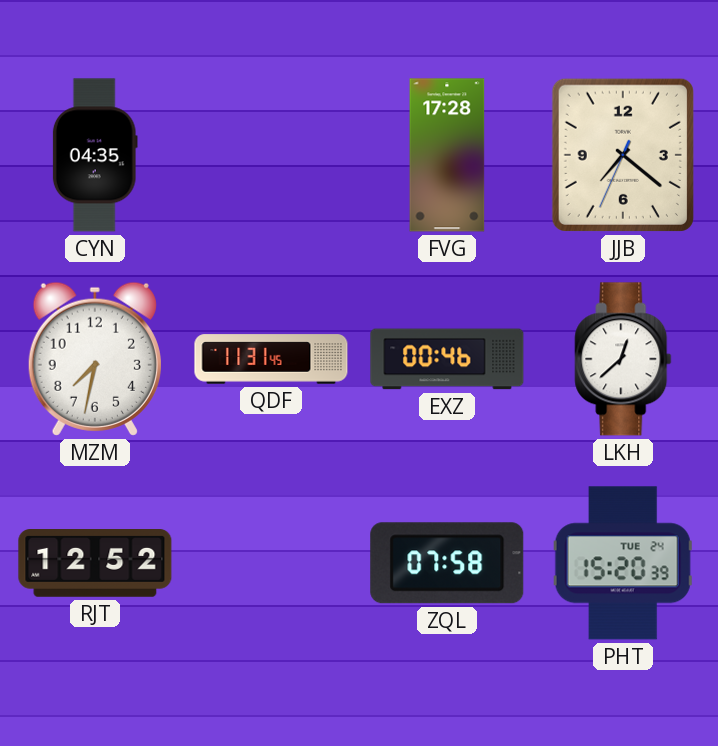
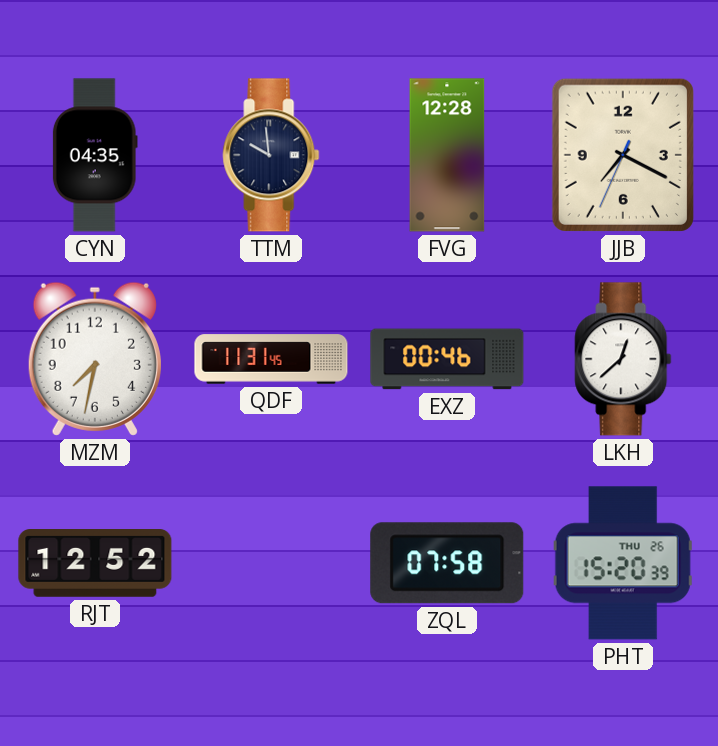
TTM: none -> 9:59
FVG: 17:28 -> 12:28
JJB: 7:21 -> 7:19
PHT date: TUE 24 -> THU 26
